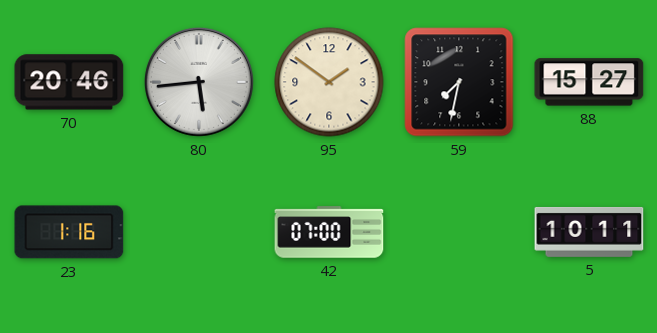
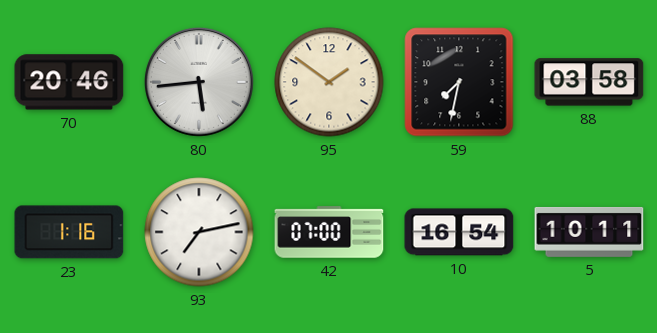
88: 15:27 -> 03:58
93: none -> 7:13
10: none -> 16:54
